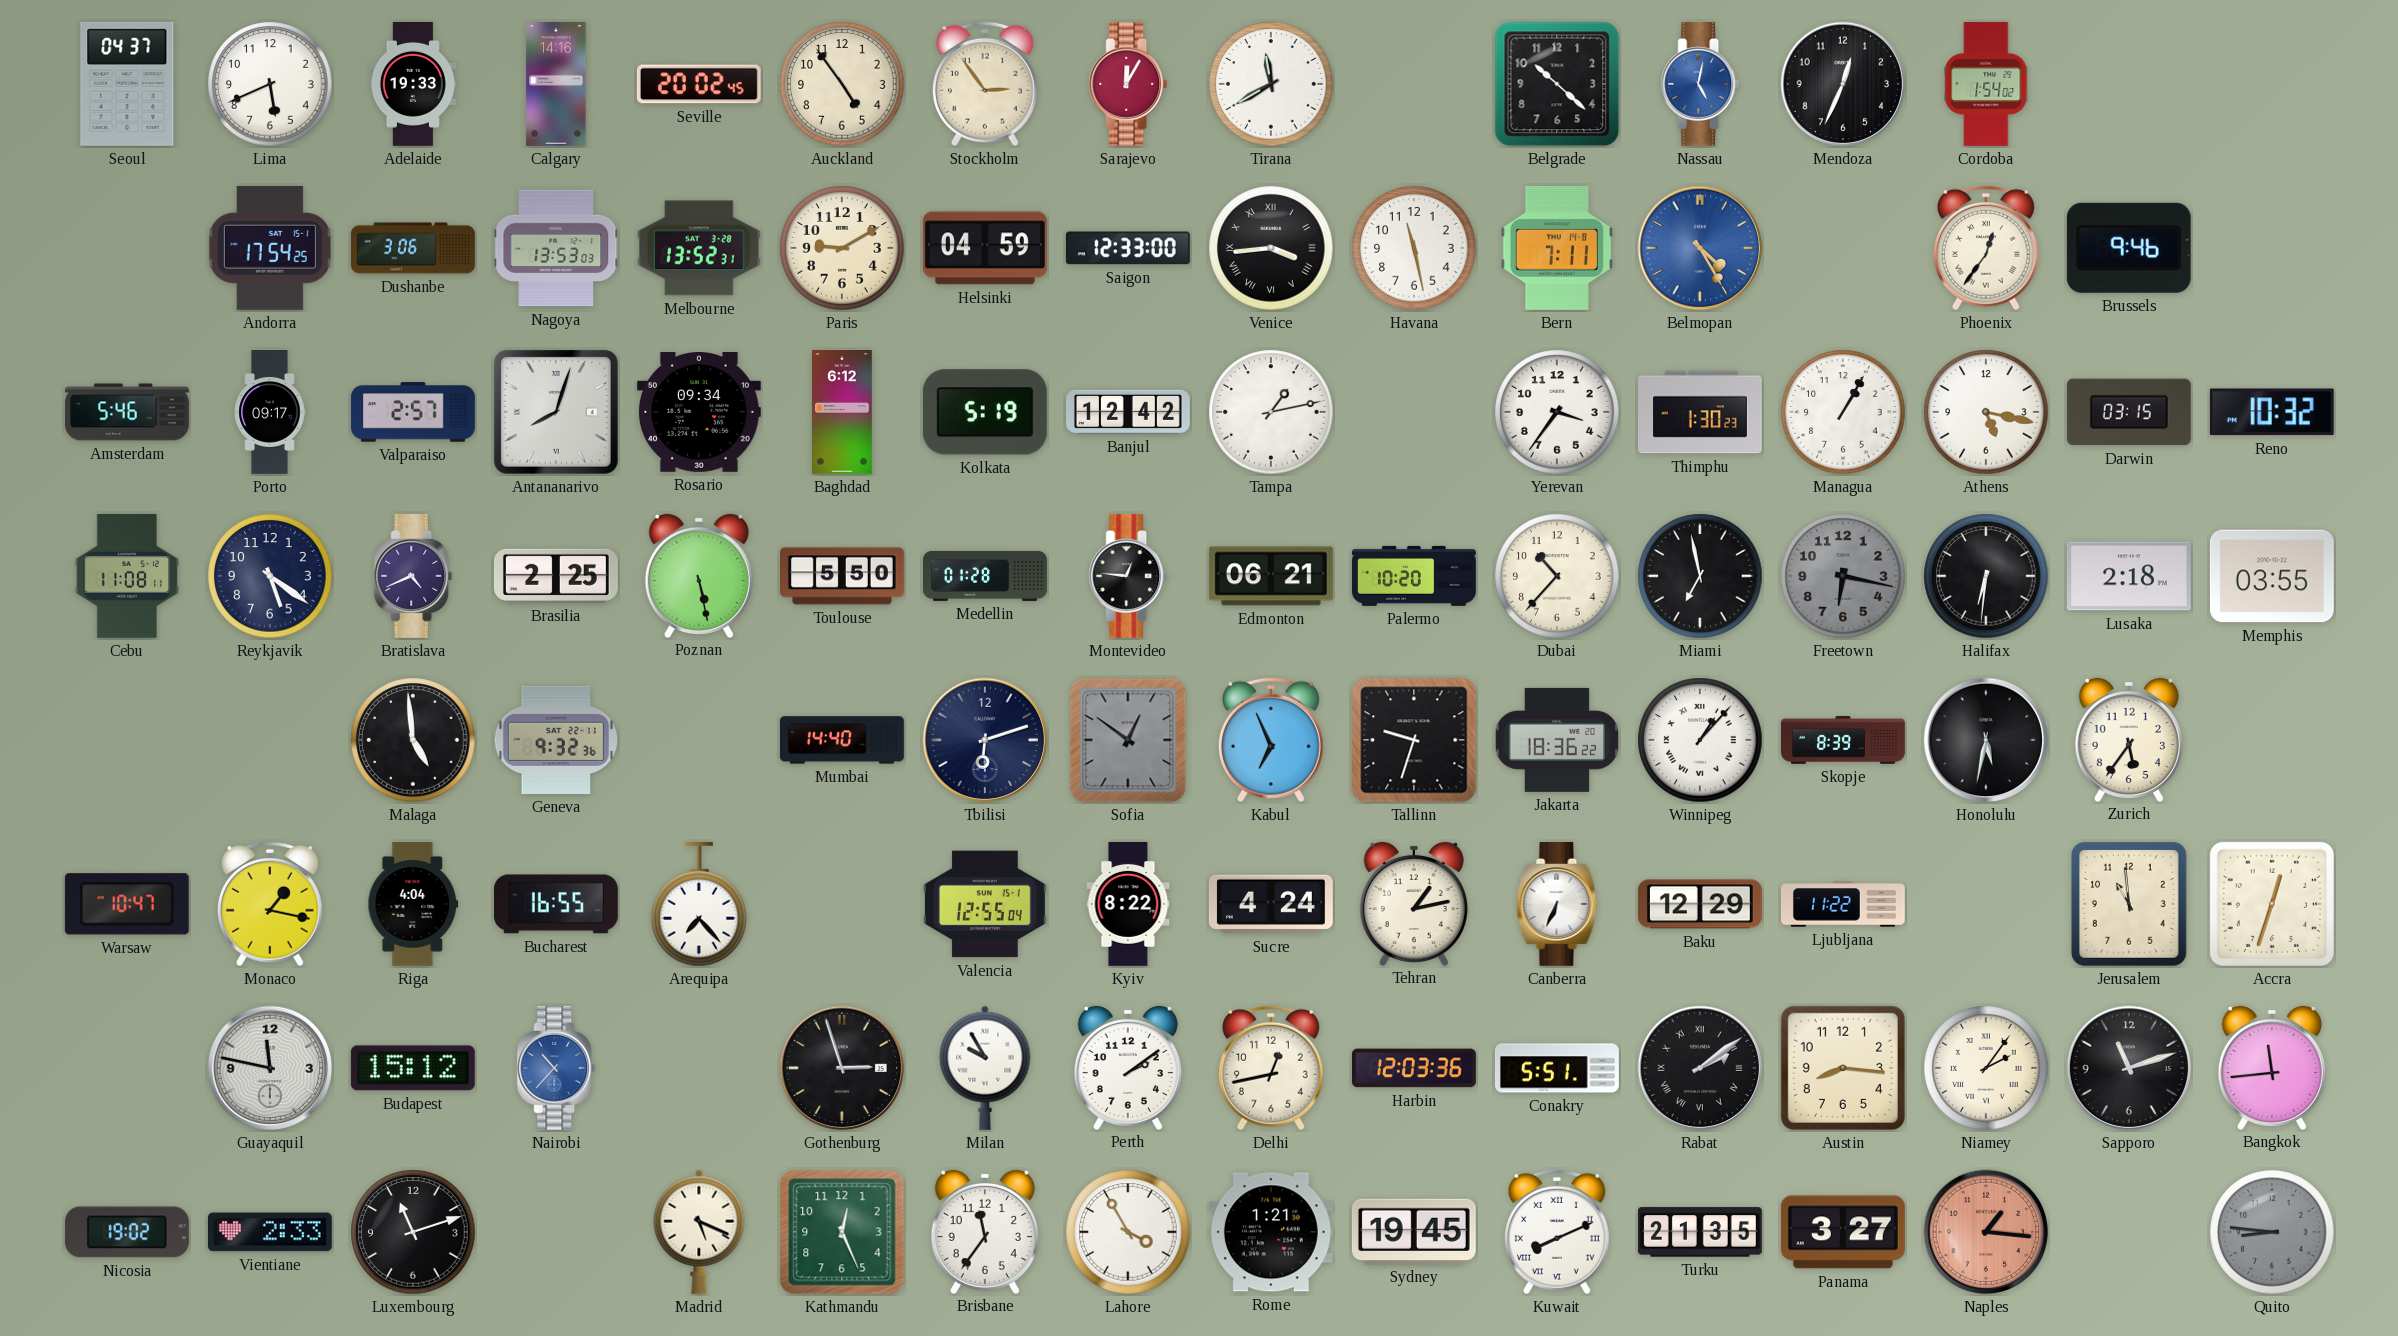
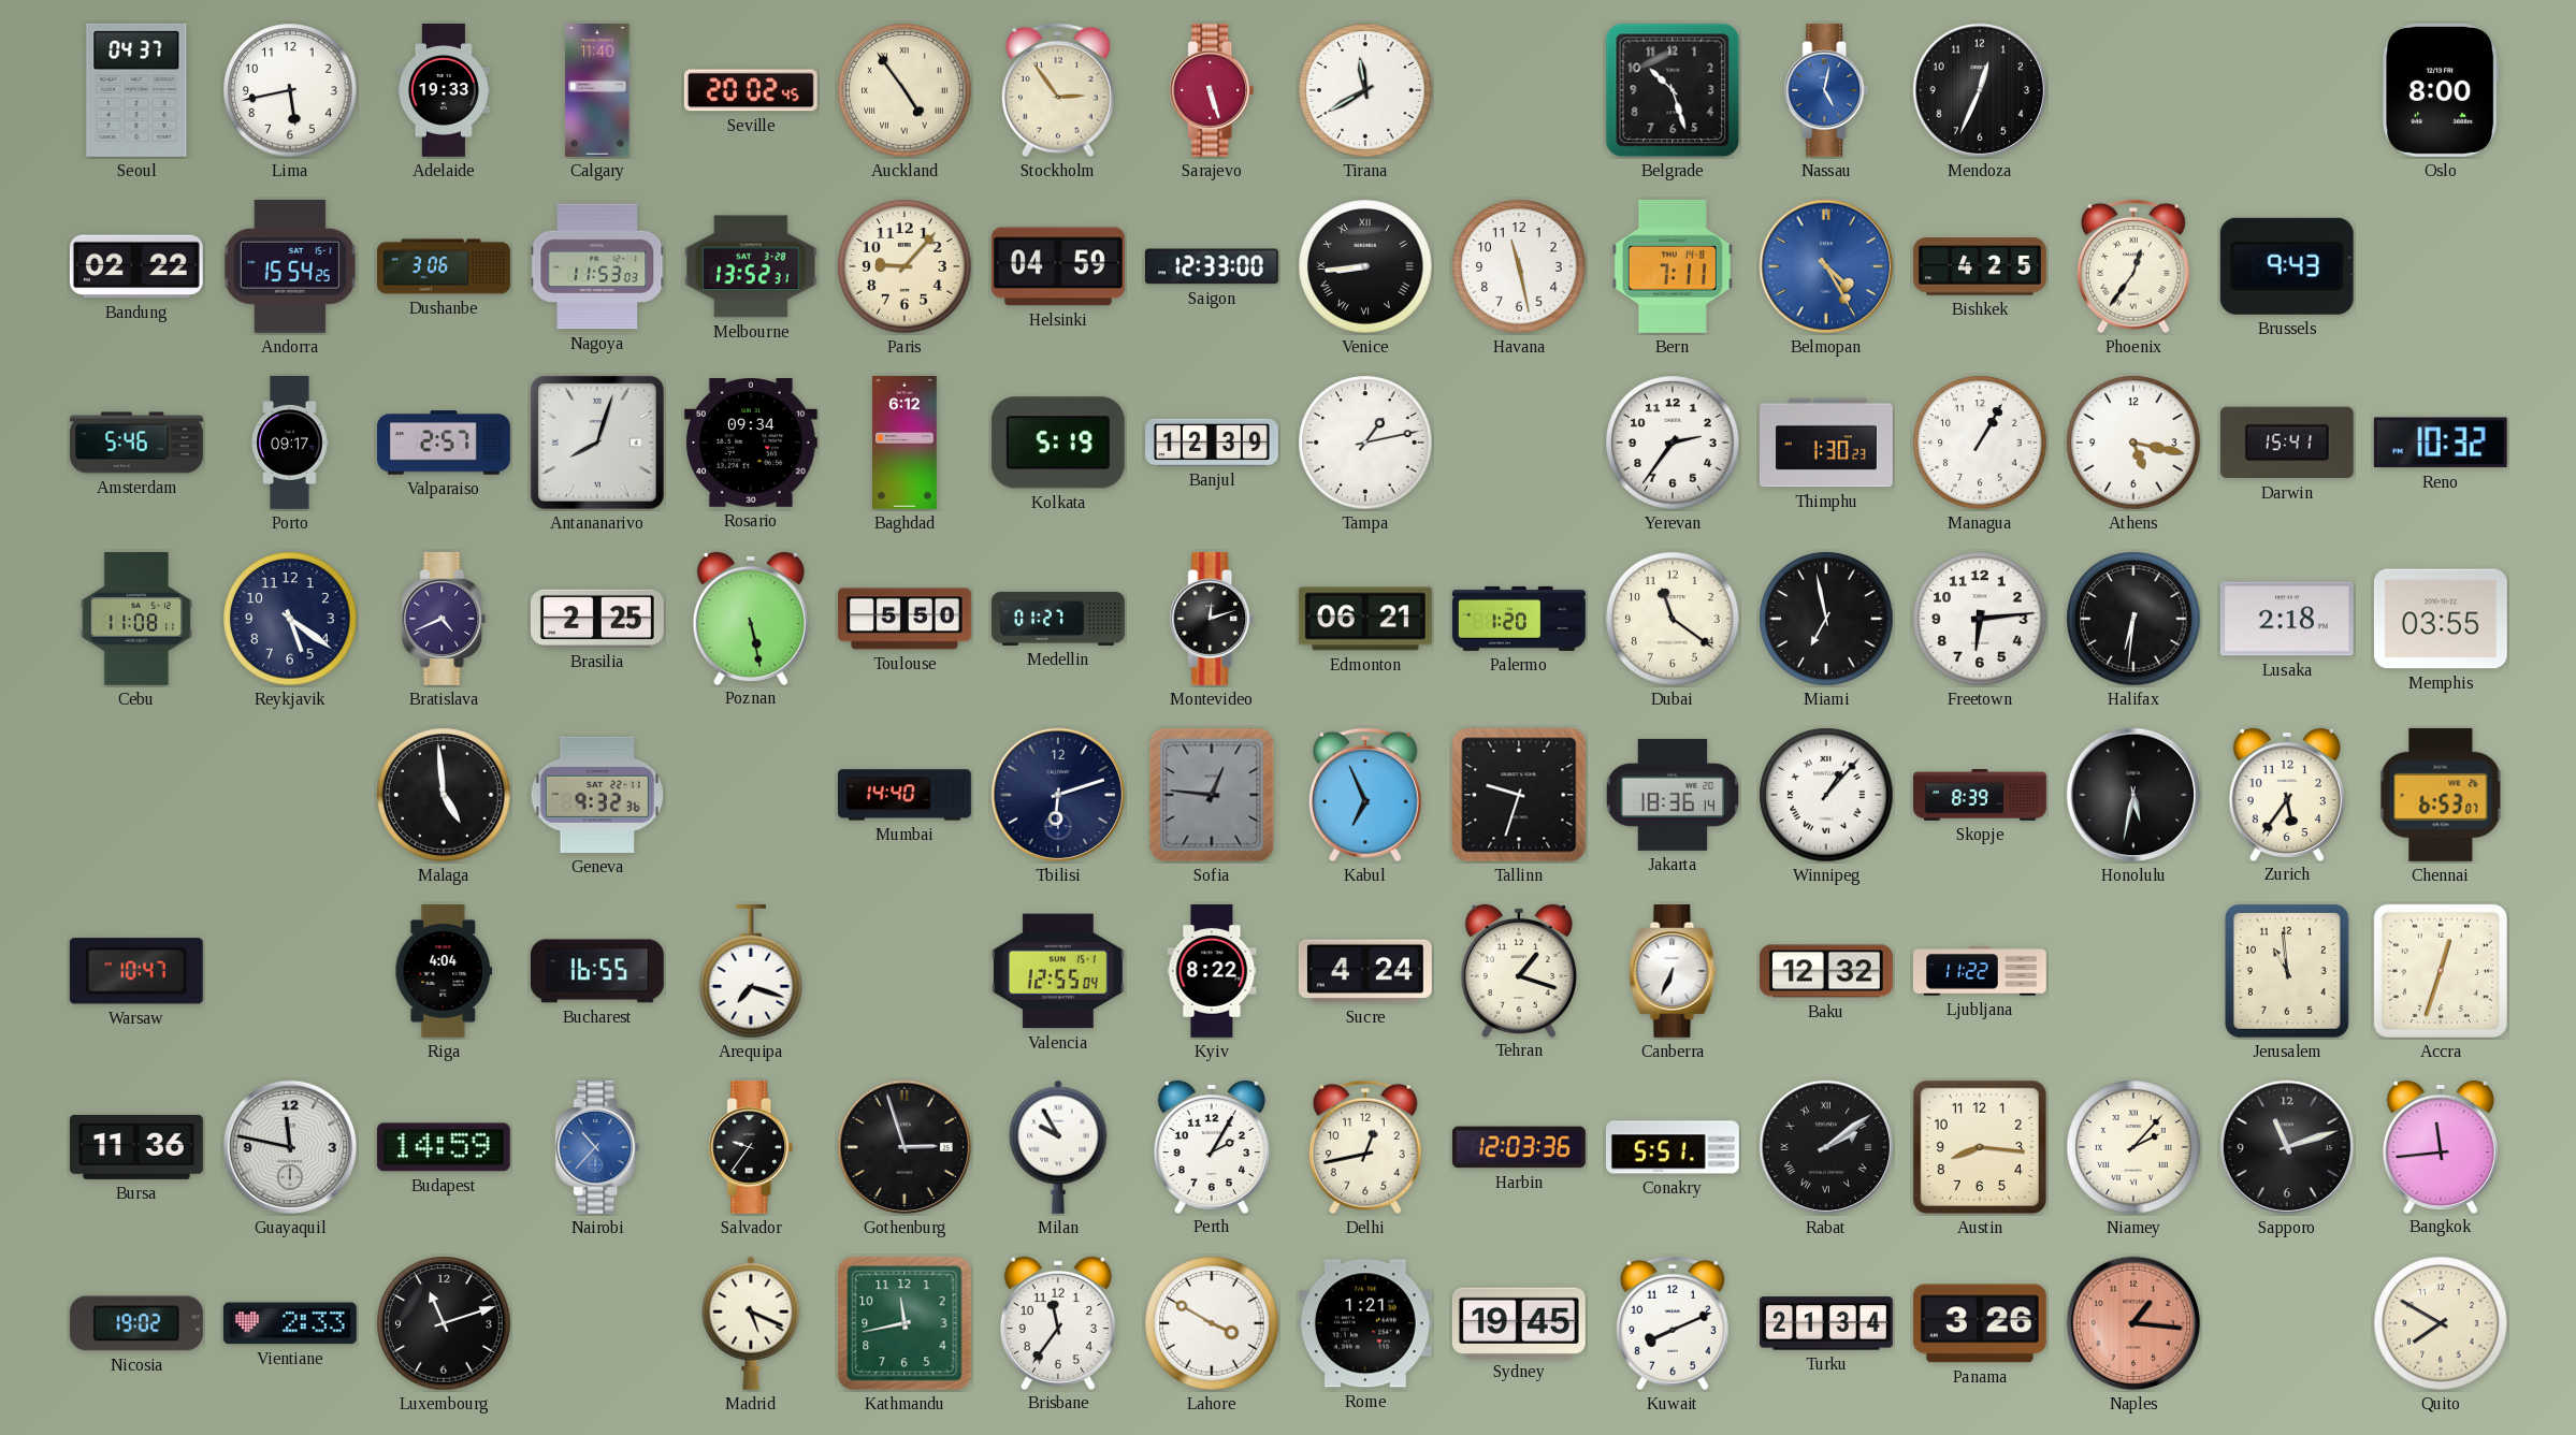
Lima: 5:41 -> 5:43
Calgary: 14:16 -> 11:40
Auckland numerals: Arabic -> Roman
Sarajevo: 12:05 -> 5:27
Belgrade: 10:22 -> 10:27
Cordoba: 1:54 -> none
Oslo: none -> 8:00
Bandung: none -> 02:22
Andorra: 17:54 -> 15:54
Nagoya: 13:53 -> 11:53
Paris: 9:10 -> 9:07
Venice: 3:44 -> 8:44
Bishkek: none -> 4:25
Brussels: 9:46 -> 9:43
Banjul: 12:42 -> 12:39
Yerevan: 3:36 -> 2:36
Darwin: 03:15 -> 15:41
Medellin: 01:28 -> 01:27
Montevideo: 12:46 -> 12:12
Palermo: 10:20 -> 1:20
Dubai: 10:37 -> 11:21
Freetown: 6:17 -> 6:14
Freetown dial: grey -> white
Sofia: 12:51 -> 12:46
Jakarta: 18:36:22 -> 18:36:14
Chennai: none -> 6:53
Monaco: 1:17 -> none
Arequipa: 7:23 -> 7:18
Tehran: 1:13 -> 1:18
Baku: 12:29 -> 12:32
Bursa: none -> 11:36
Budapest: 15:12 -> 14:59
Salvador: none -> 9:36
Perth: 2:09 -> 2:05
Niamey: 2:06 -> 2:07
Kathmandu: 12:26 -> 11:43
Lahore: 3:55 -> 3:50
Kuwait numerals: Roman -> Arabic
Turku: 21:35 -> 21:34
Panama: 3:27 -> 3:26
Quito: 8:46 -> 7:50
Quito dial: grey -> cream
